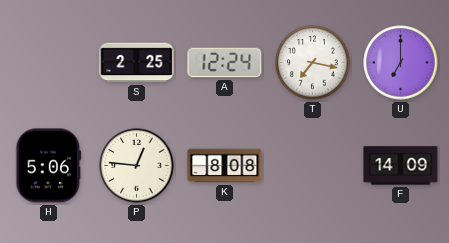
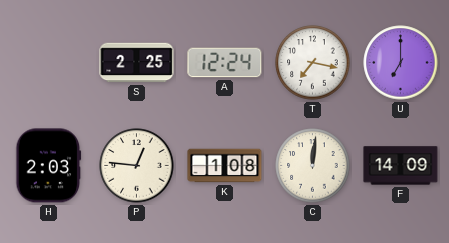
H: 5:06 -> 2:03
K: 8:08 -> 1:08
C: none -> 12:01
